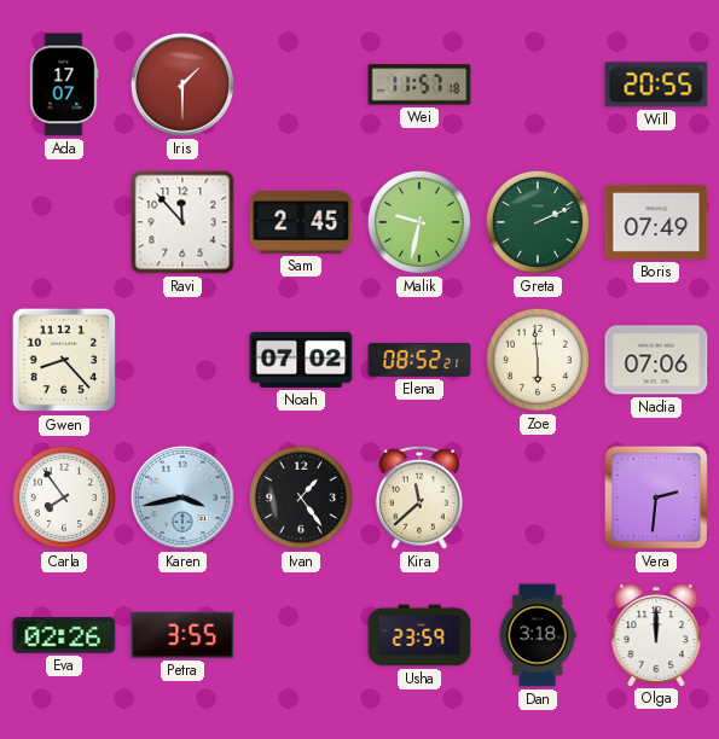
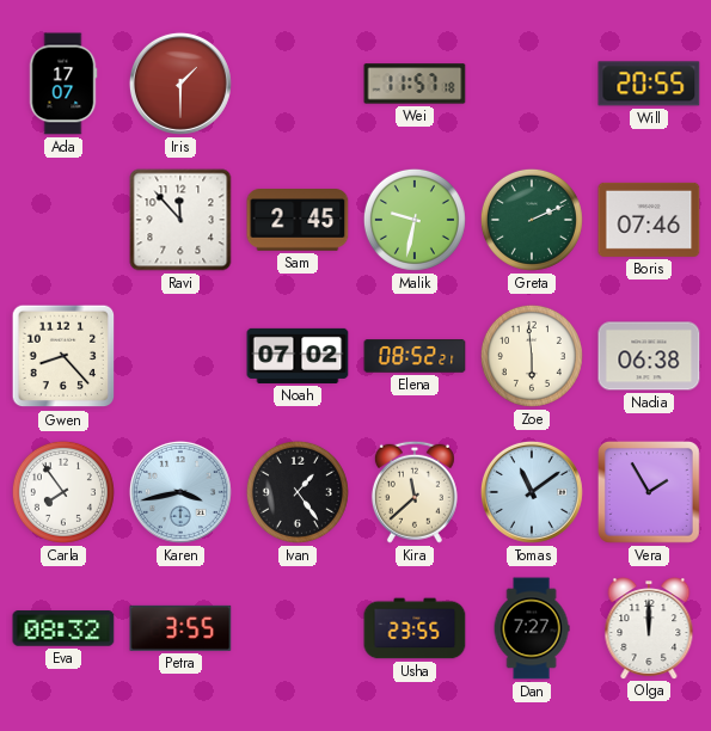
Boris: 07:49 -> 07:46
Nadia: 07:06 -> 06:38
Tomas: none -> 11:09
Vera: 2:31 -> 1:55
Eva: 02:26 -> 08:32
Usha: 23:59 -> 23:55
Dan: 3:18 -> 7:27
